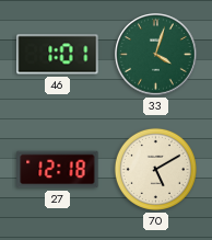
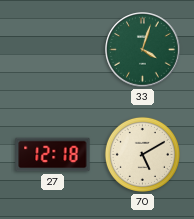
46: 1:01 -> none
